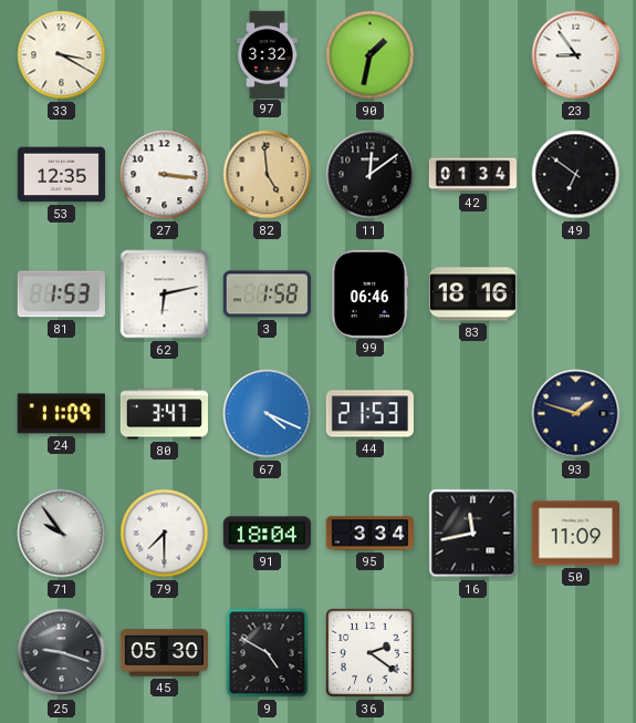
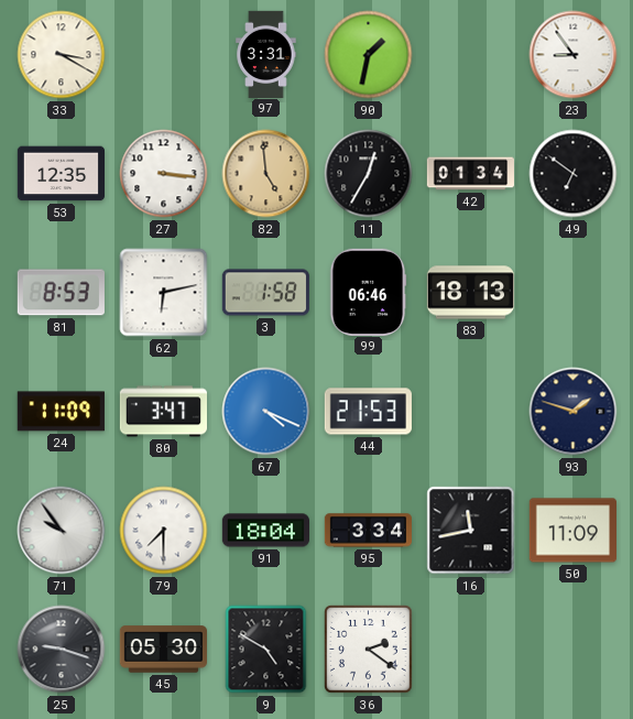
97: 3:32 -> 3:31
11: 12:09 -> 12:35
81: 1:53 -> 8:53
83: 18:16 -> 18:13
